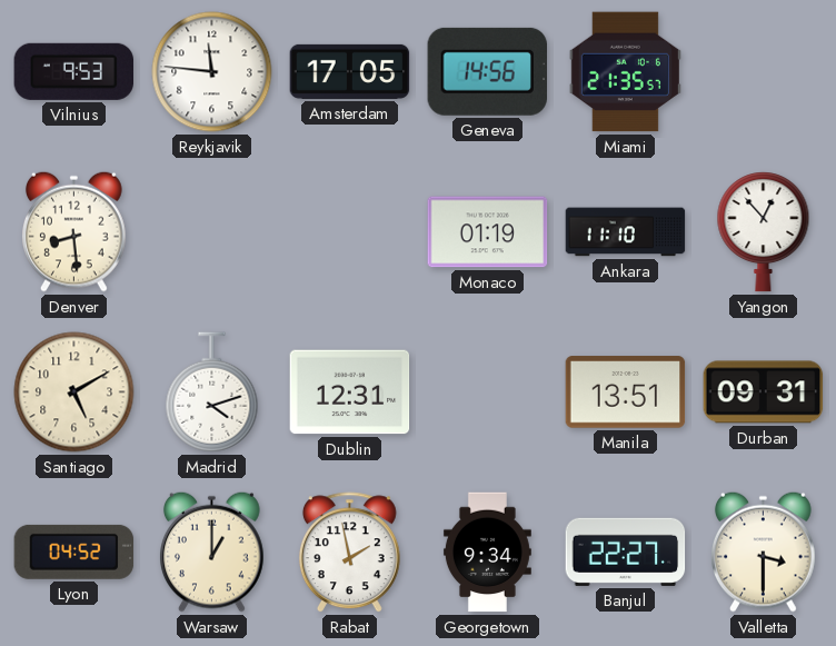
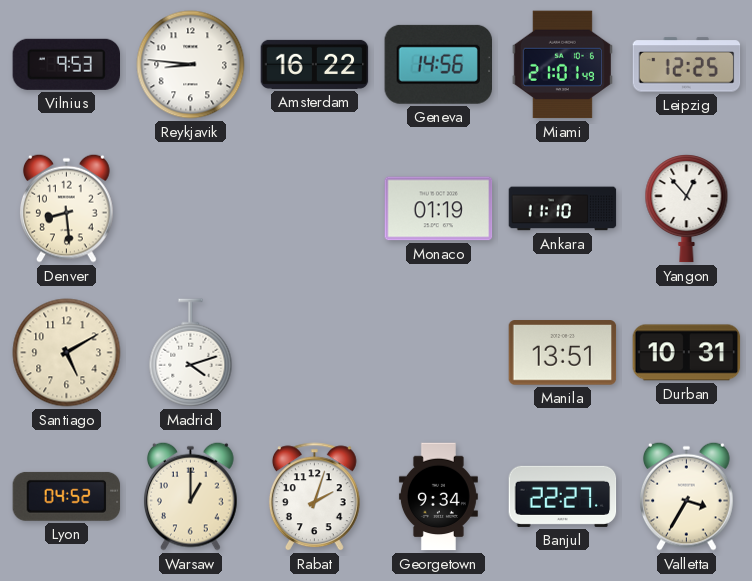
Reykjavik: 11:46 -> 8:46
Amsterdam: 17:05 -> 16:22
Miami: 21:35 -> 21:01
Leipzig: none -> 12:25
Dublin: 12:31 -> none
Durban: 09:31 -> 10:31
Rabat: 1:58 -> 2:03
Valletta: 3:30 -> 3:35
